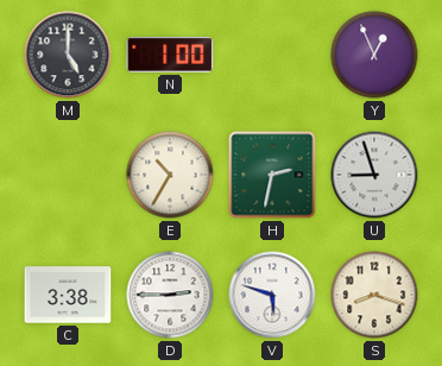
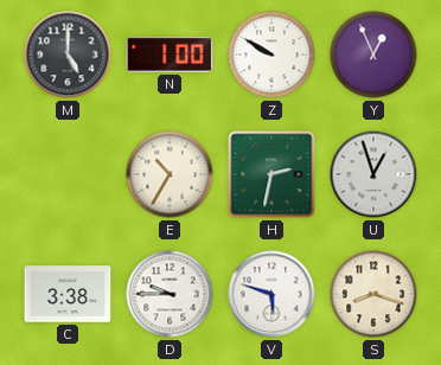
Z: none -> 9:50
U: 8:57 -> 12:57
D: 2:45 -> 9:45
